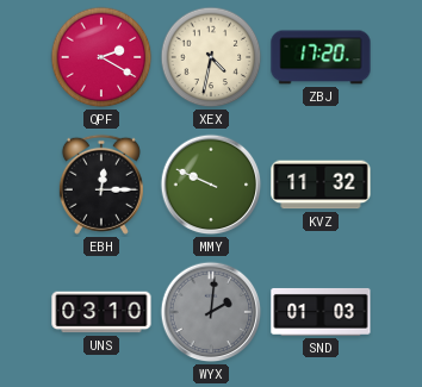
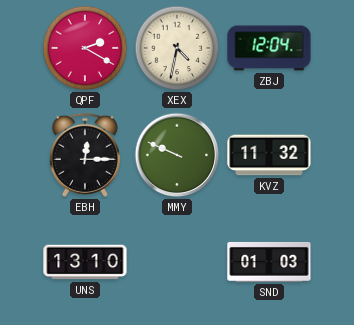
ZBJ: 17:20 -> 12:04
UNS: 03:10 -> 13:10
WYX: 2:01 -> none
